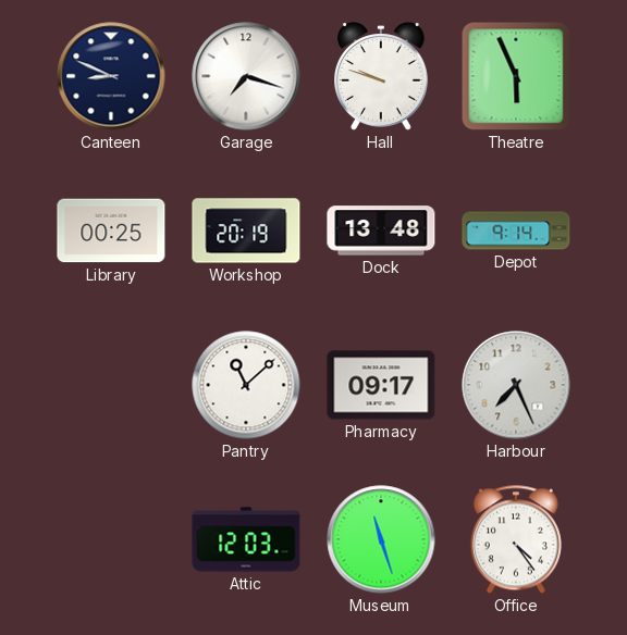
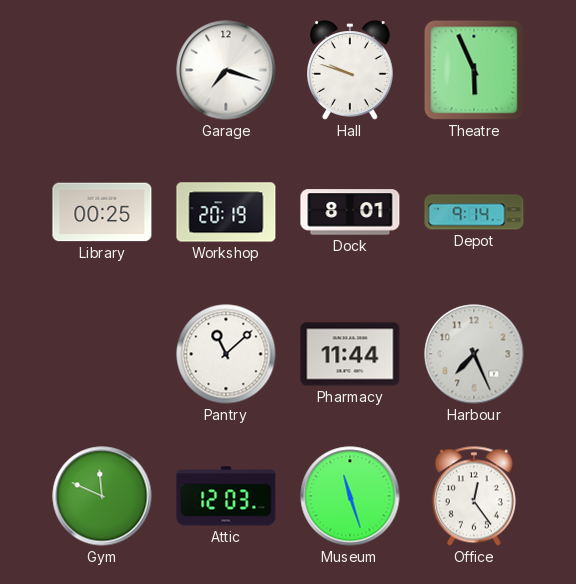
Canteen: 8:49 -> none
Dock: 13:48 -> 8:01
Pharmacy: 09:17 -> 11:44
Gym: none -> 11:49
Office: 4:24 -> 12:24
